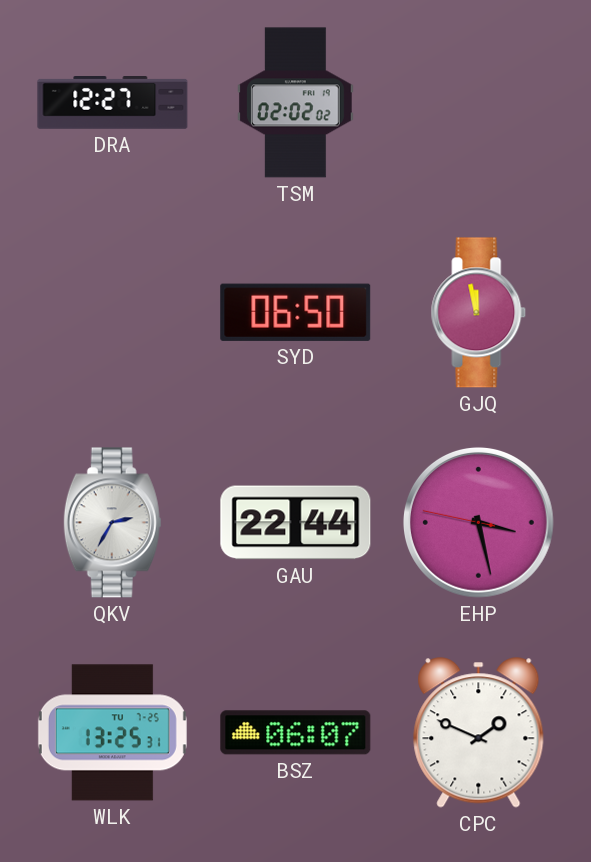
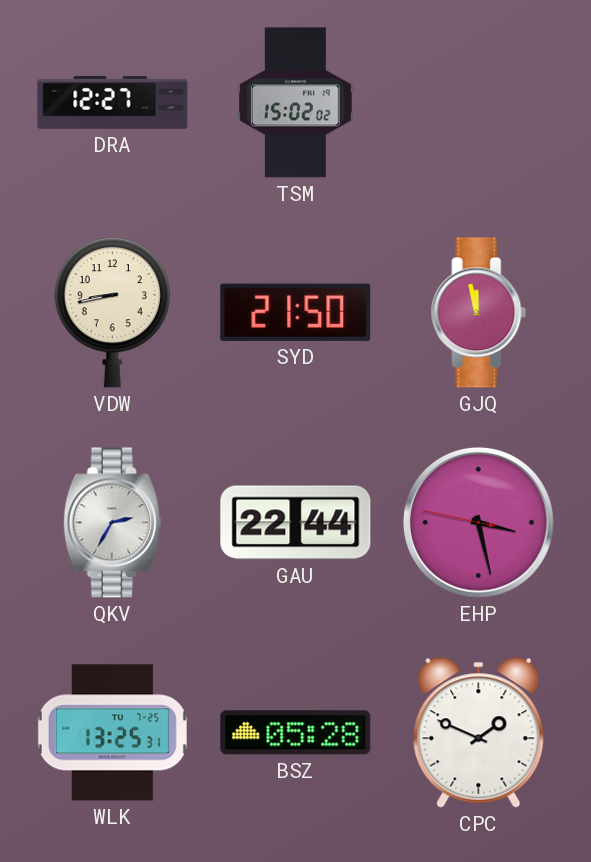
TSM: 02:02 -> 15:02
VDW: none -> 8:43
SYD: 06:50 -> 21:50
BSZ: 06:07 -> 05:28
